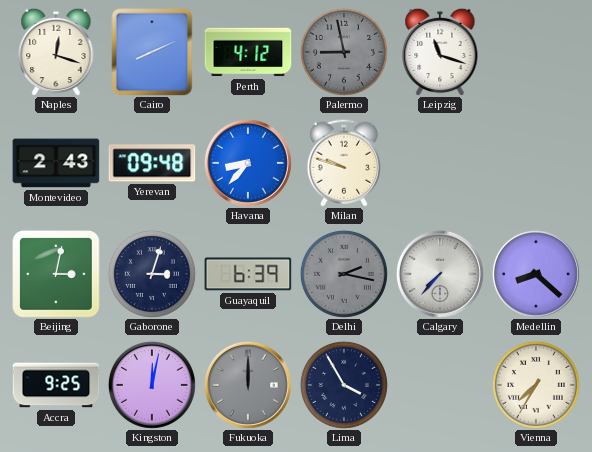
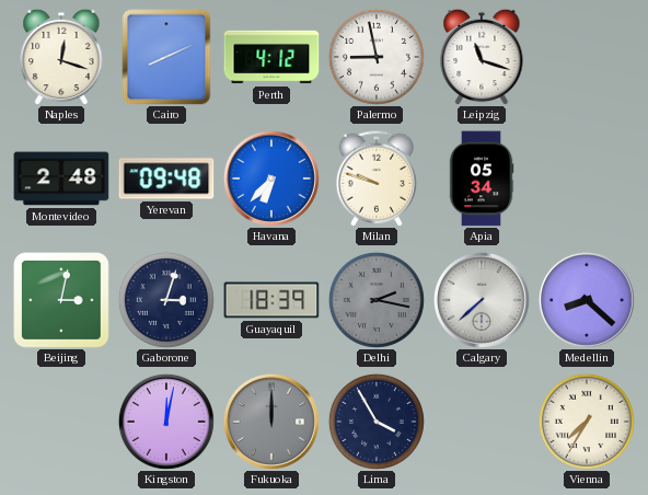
Palermo dial: grey -> white
Montevideo: 2:43 -> 2:48
Havana: 8:37 -> 6:37
Apia: none -> 05:34
Guayaquil: 6:39 -> 18:39
Calgary: 7:37 -> 7:38
Accra: 9:25 -> none
